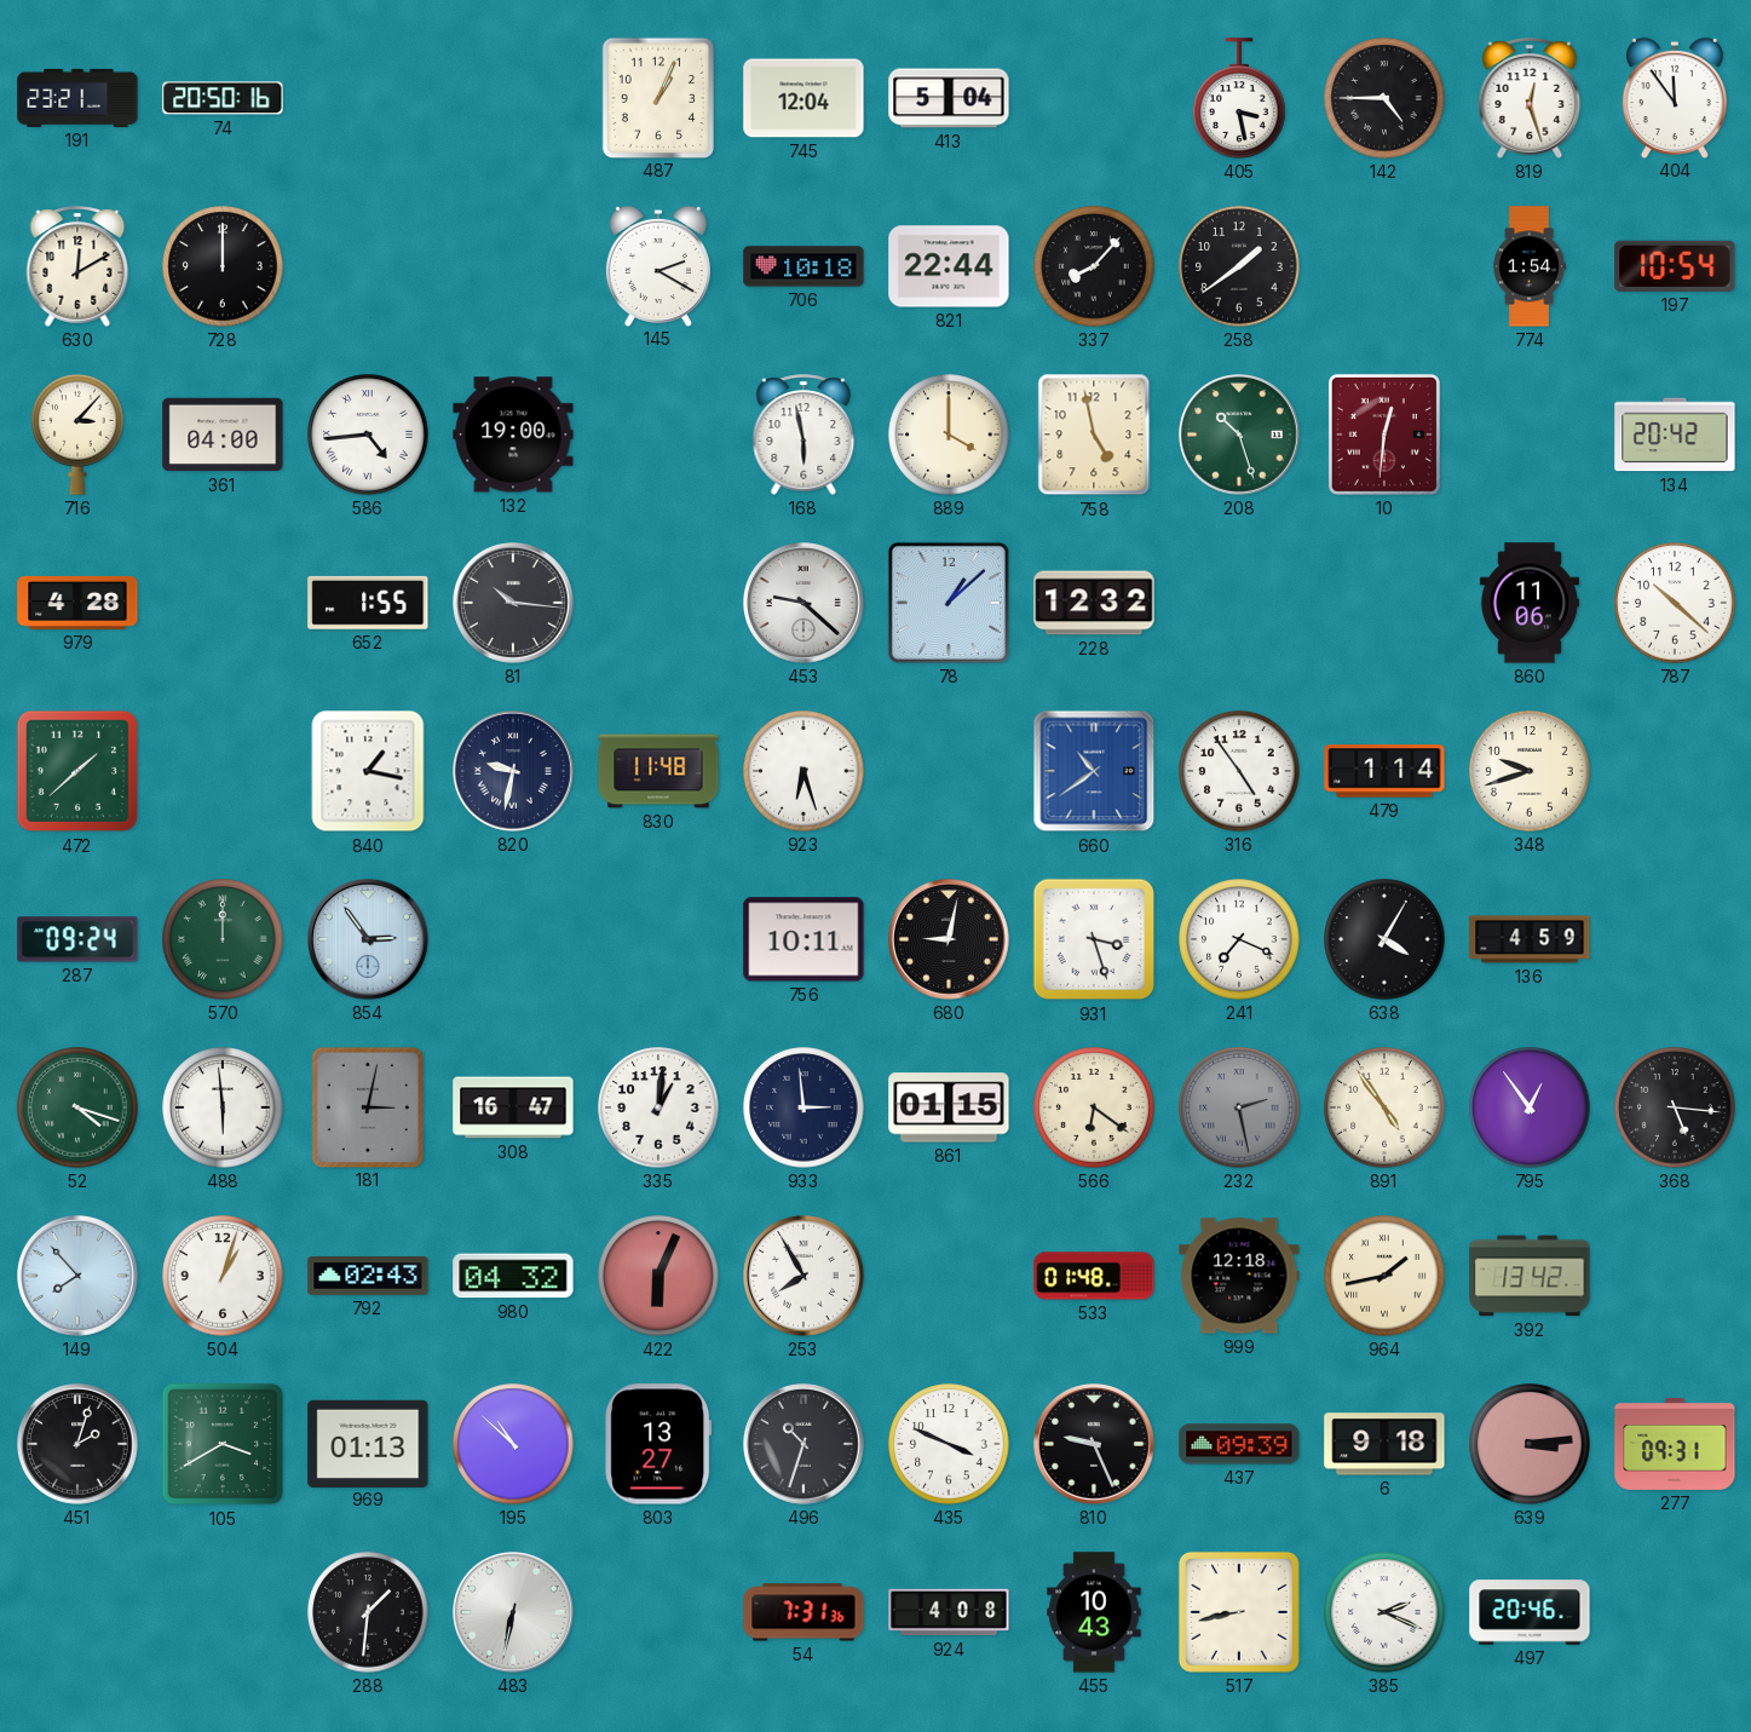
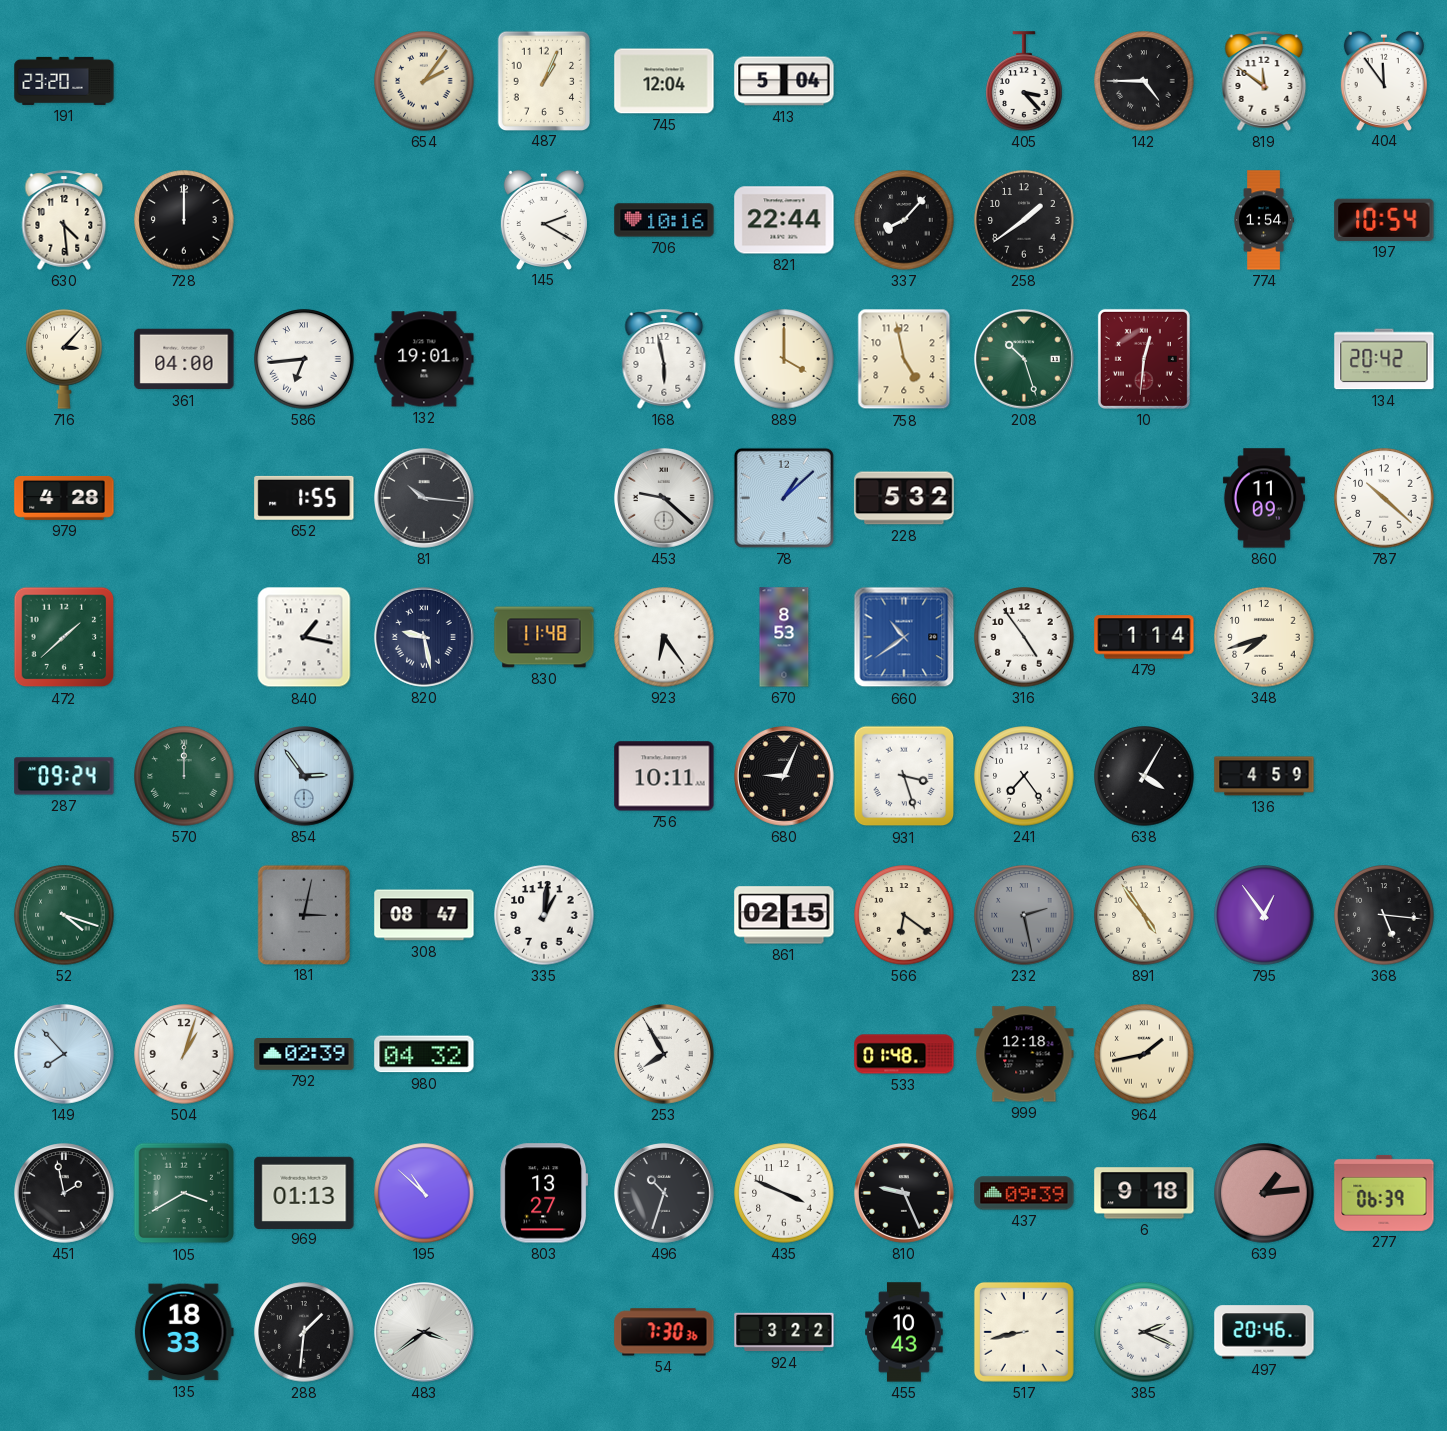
191: 23:21 -> 23:20
74: 20:50 -> none
654: none -> 2:06
405: 3:28 -> 3:23
819: 12:27 -> 11:51
630: 12:10 -> 4:29
706: 10:18 -> 10:16
586: 4:44 -> 6:44
132: 19:00 -> 19:01
228: 12:32 -> 5:32
860: 11:06 -> 11:09
820: 9:32 -> 9:28
923: 6:27 -> 6:24
670: none -> 8:53
348: 9:42 -> 7:42
680: 9:02 -> 9:04
241: 7:19 -> 7:24
488: 5:59 -> none
308: 16:47 -> 08:47
933: 2:59 -> none
861: 01:15 -> 02:15
792: 02:43 -> 02:39
422: 6:04 -> none
392: 13:42 -> none
451: 2:03 -> 1:58
639: 3:14 -> 1:14
277: 09:31 -> 06:39
135: none -> 18:33
483: 6:32 -> 3:39
54: 7:31 -> 7:30
924: 4:08 -> 3:22
